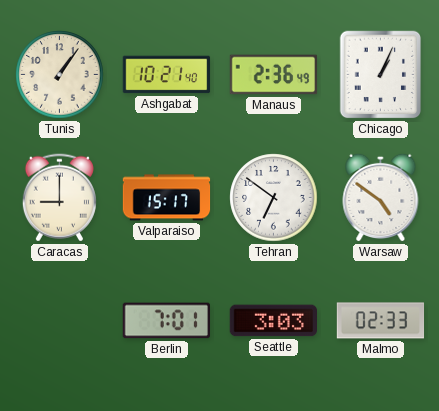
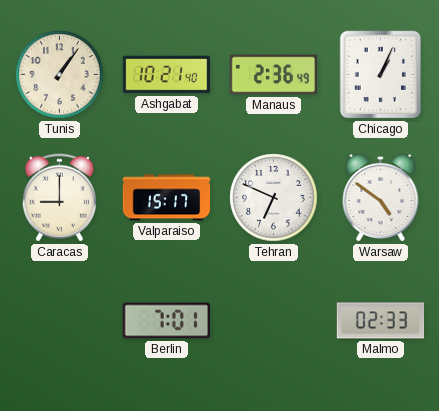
Tehran: 6:51 -> 6:49
Seattle: 3:03 -> none
